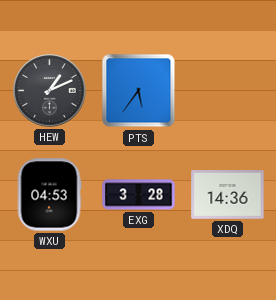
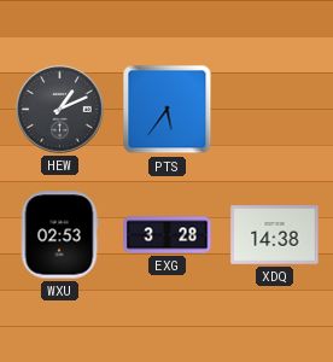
WXU: 04:53 -> 02:53
XDQ: 14:36 -> 14:38
